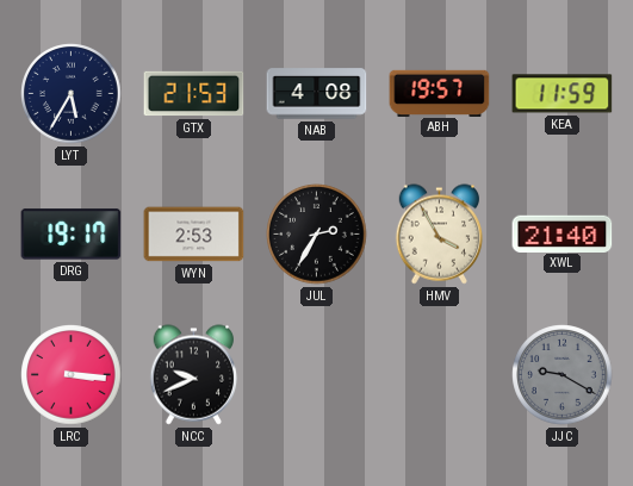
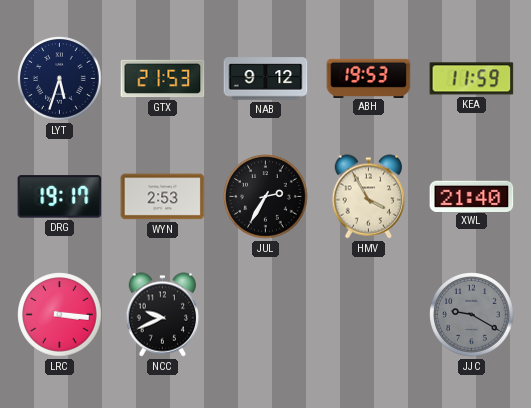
LYT: 5:35 -> 5:33
NAB: 4:08 -> 9:12
ABH: 19:57 -> 19:53
